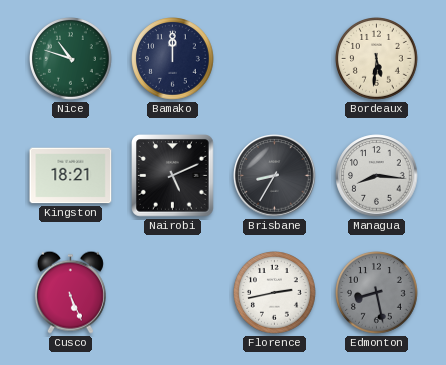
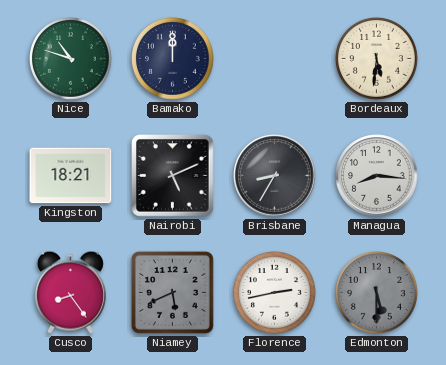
Cusco: 5:26 -> 8:24
Niamey: none -> 5:41
Edmonton: 8:28 -> 5:30
